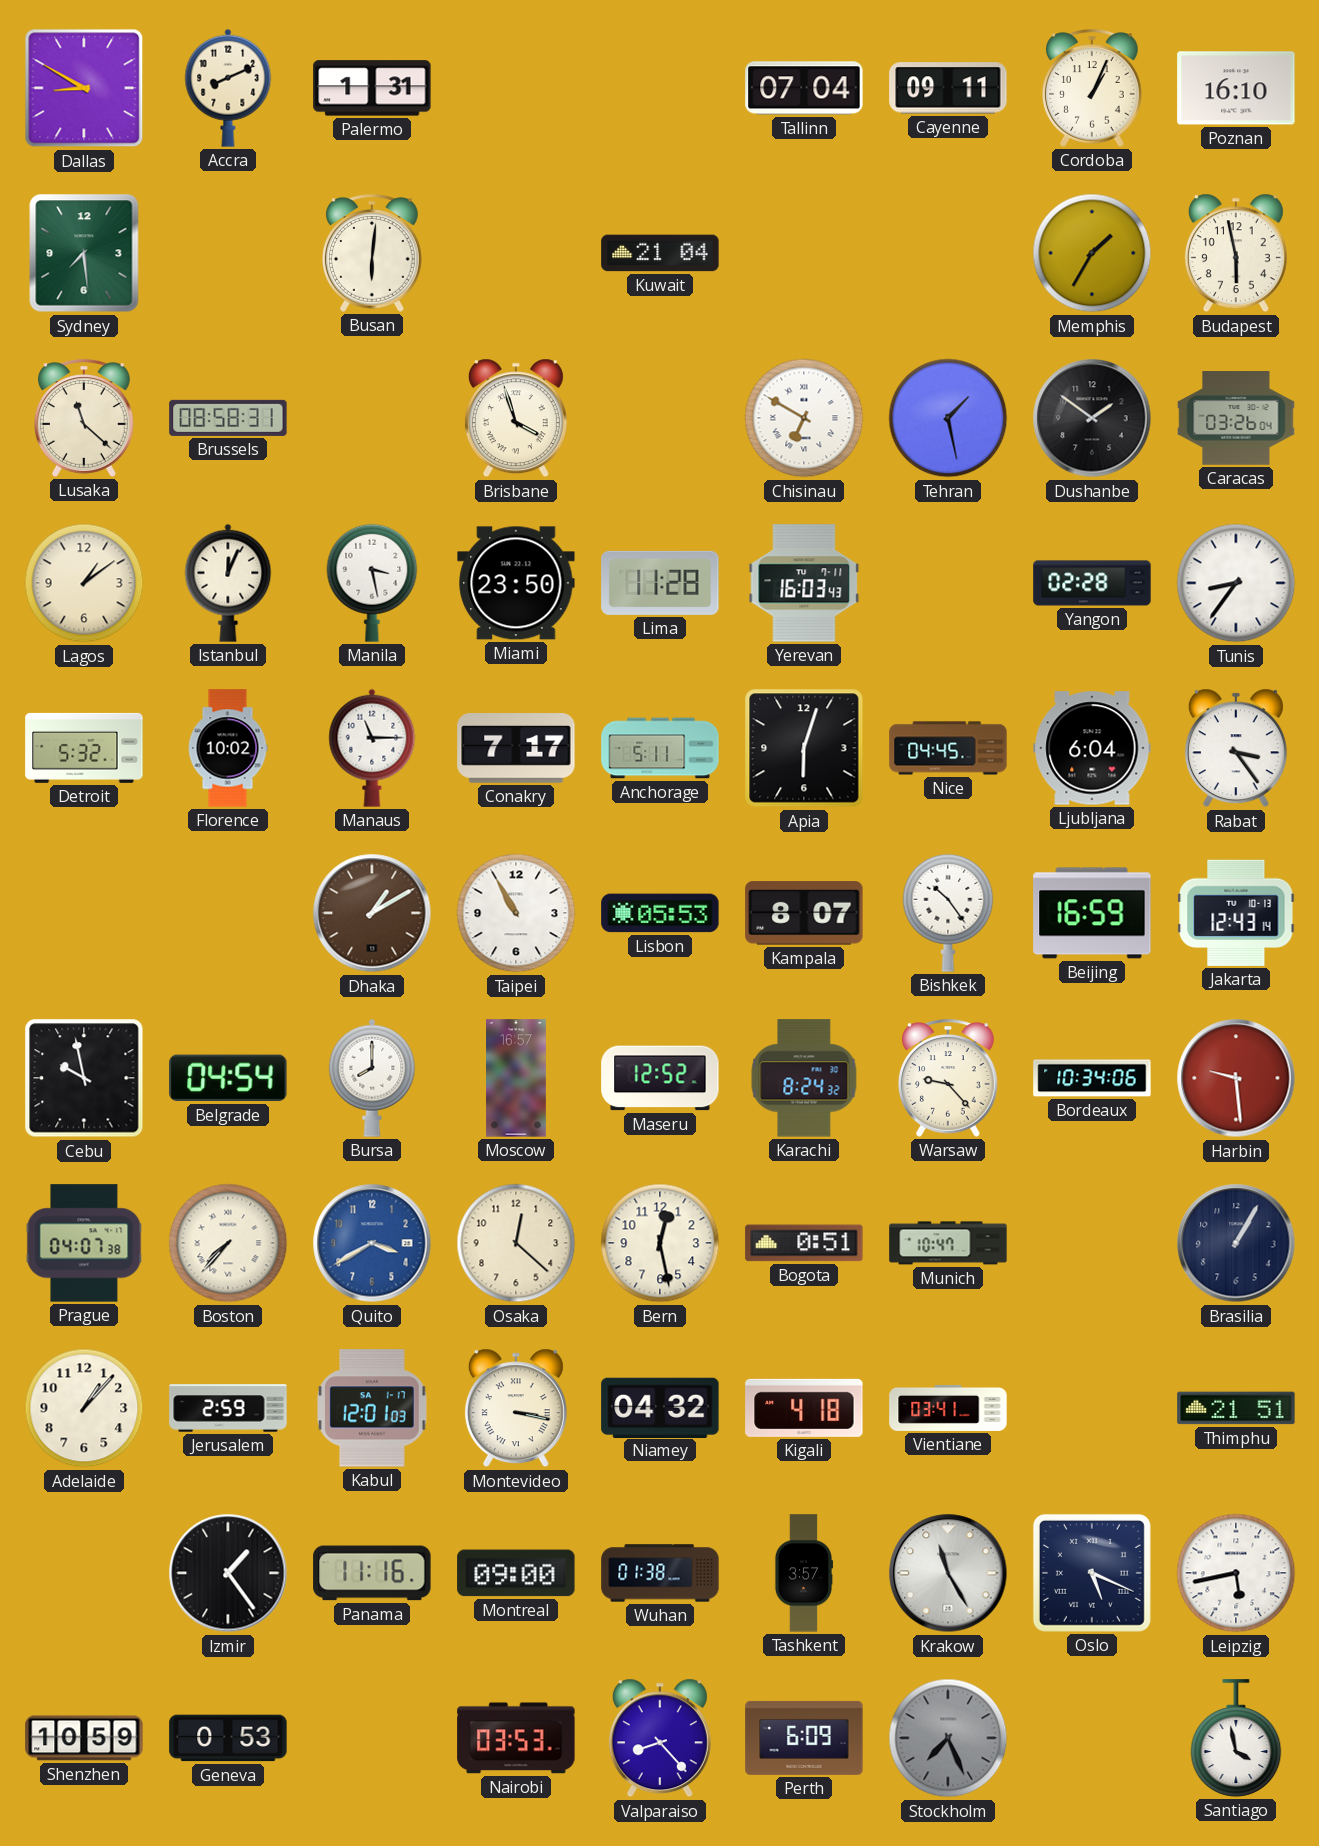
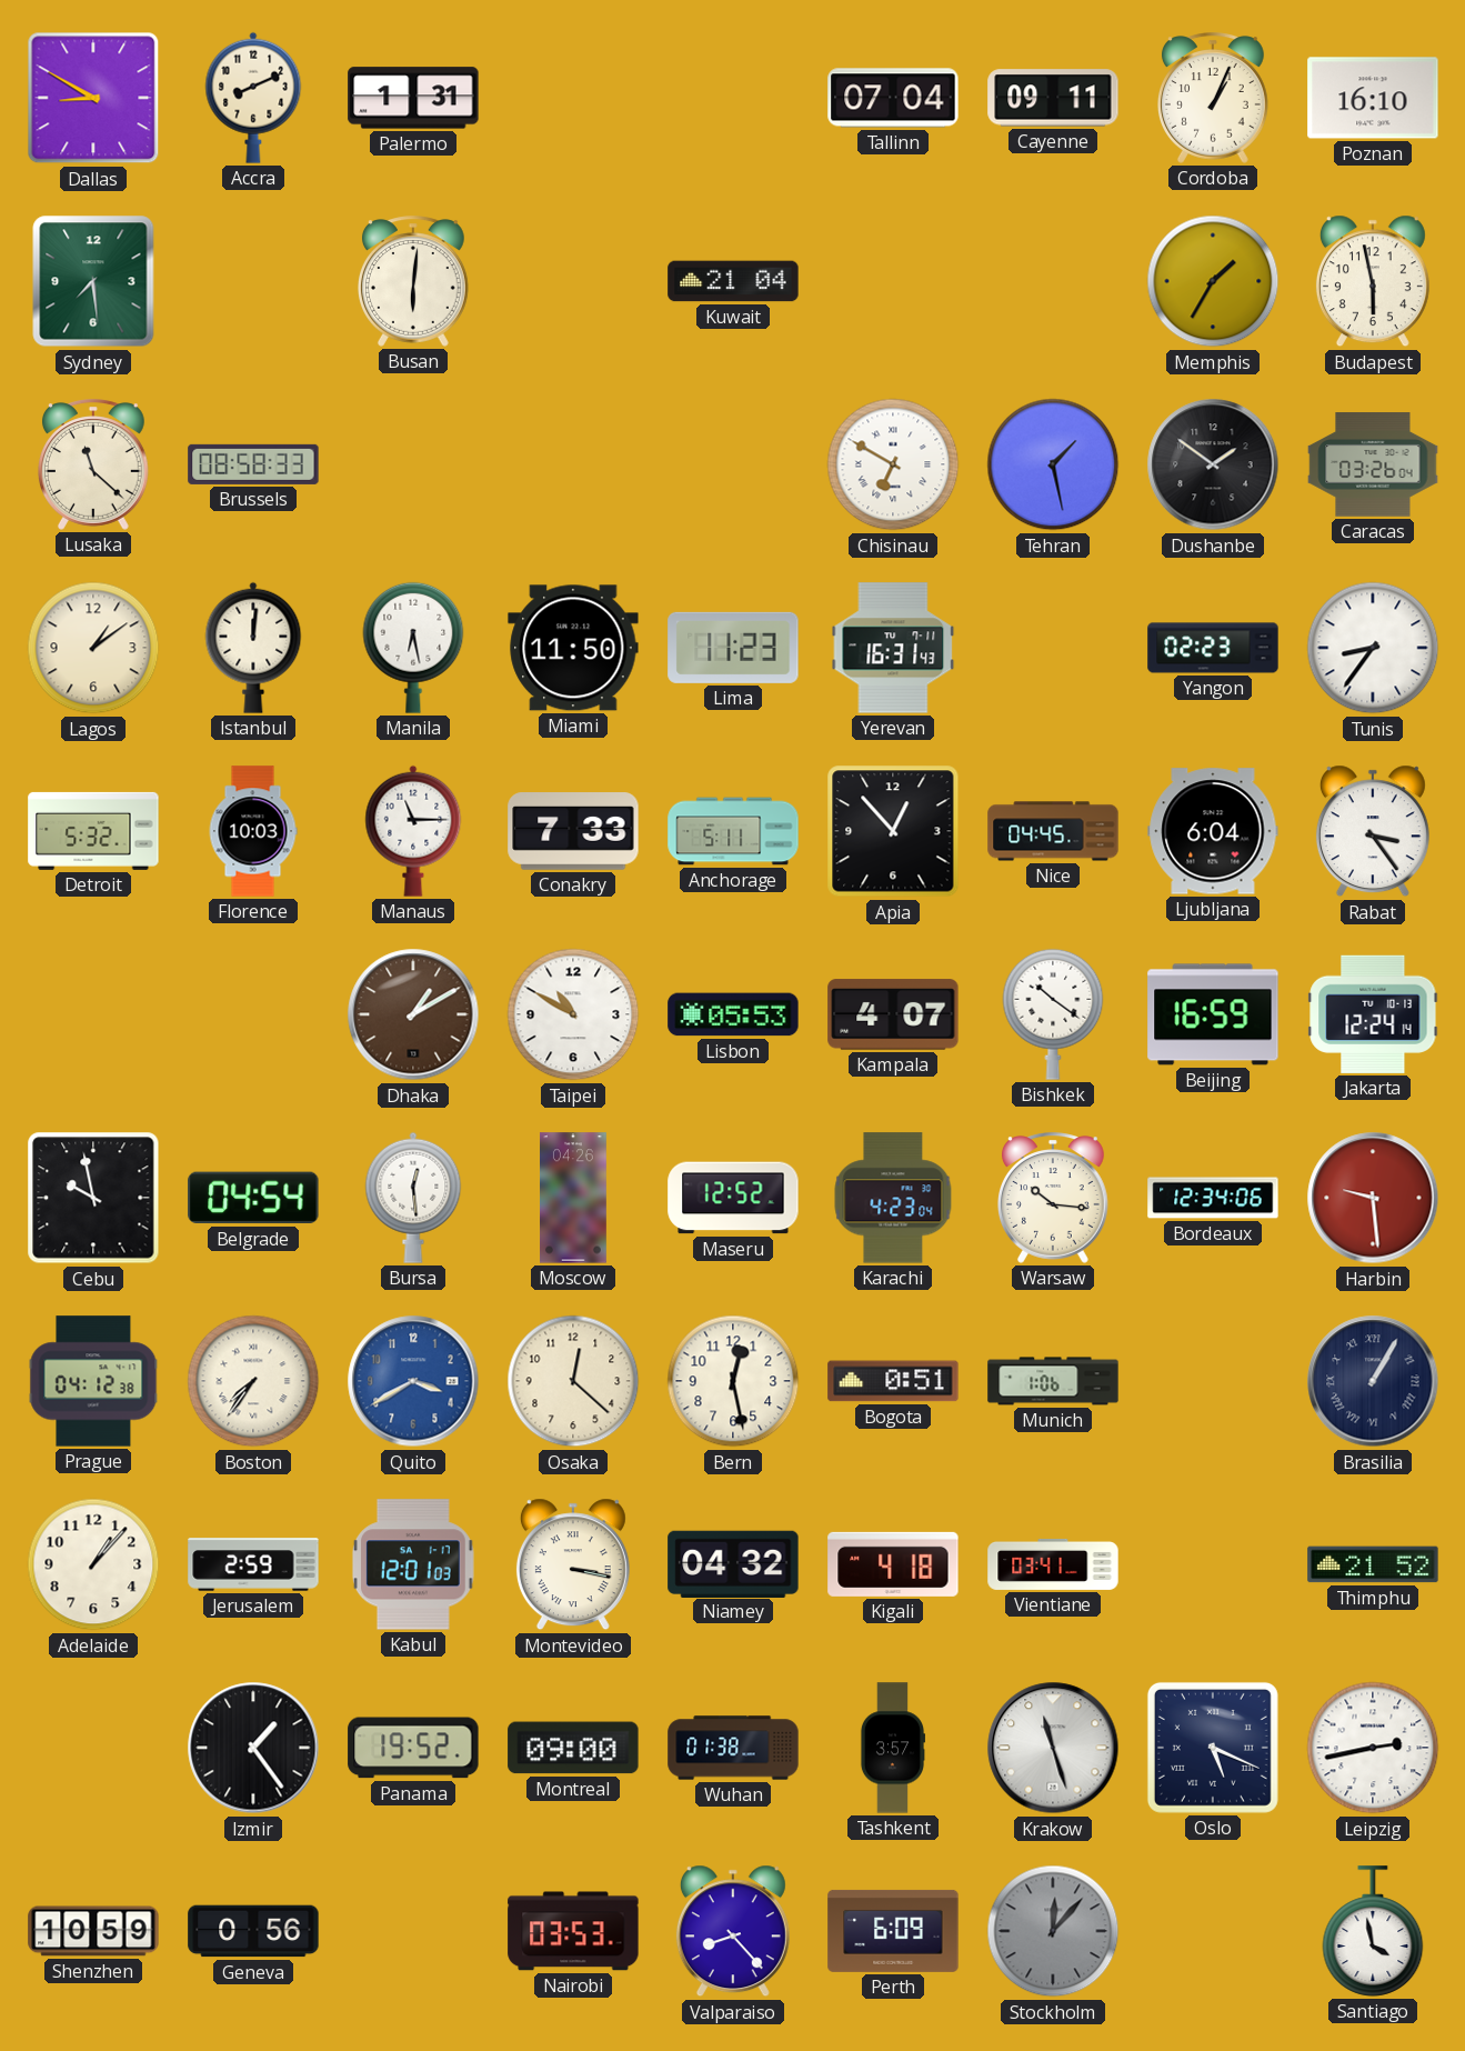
Brussels: 08:58:31 -> 08:58:33
Brisbane: 3:57 -> none
Istanbul: 12:04 -> 12:01
Manila: 3:28 -> 6:28
Miami: 23:50 -> 11:50
Lima: 11:28 -> 11:23
Yerevan: 16:03 -> 16:31
Yangon: 02:28 -> 02:23
Florence: 10:02 -> 10:03
Conakry: 7:17 -> 7:33
Apia: 6:03 -> 12:53
Taipei: 10:55 -> 10:50
Kampala: 8:07 -> 4:07
Bishkek: 10:24 -> 10:21
Jakarta: 12:43 -> 12:24
Bursa: 8:00 -> 12:29
Moscow: 16:57 -> 04:26
Karachi: 8:24 -> 4:23
Warsaw: 9:23 -> 10:16
Bordeaux: 10:34 -> 12:34
Prague: 04:07 -> 04:12
Boston: 7:37 -> 7:36
Munich: 10:47 -> 1:06
Brasilia numerals: Arabic -> Roman
Thimphu: 21:51 -> 21:52
Panama: 11:16 -> 19:52
Krakow: 11:25 -> 11:27
Leipzig: 5:43 -> 2:43
Geneva: 0:53 -> 0:56
Stockholm: 7:26 -> 12:07
